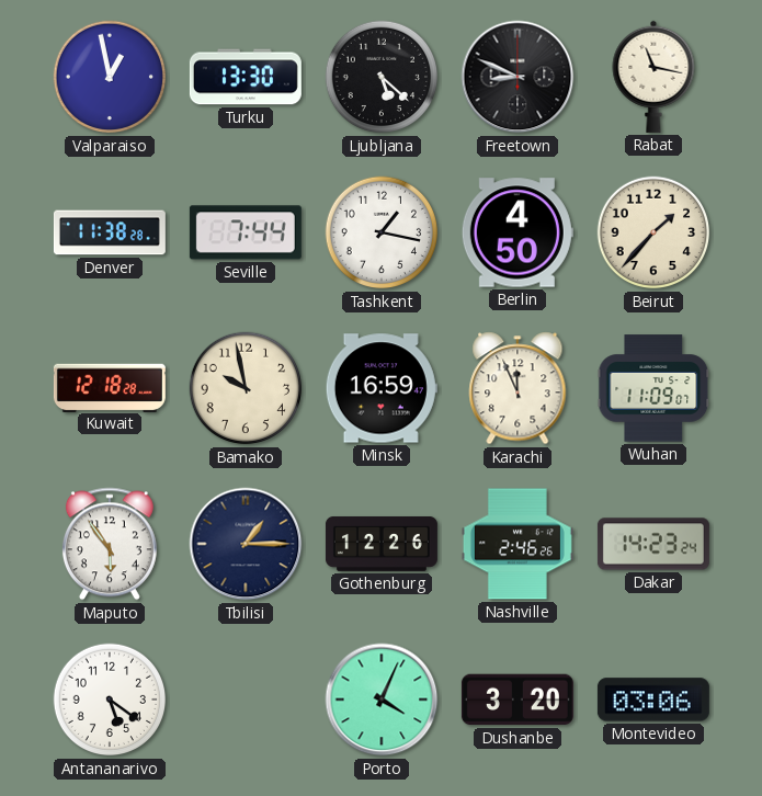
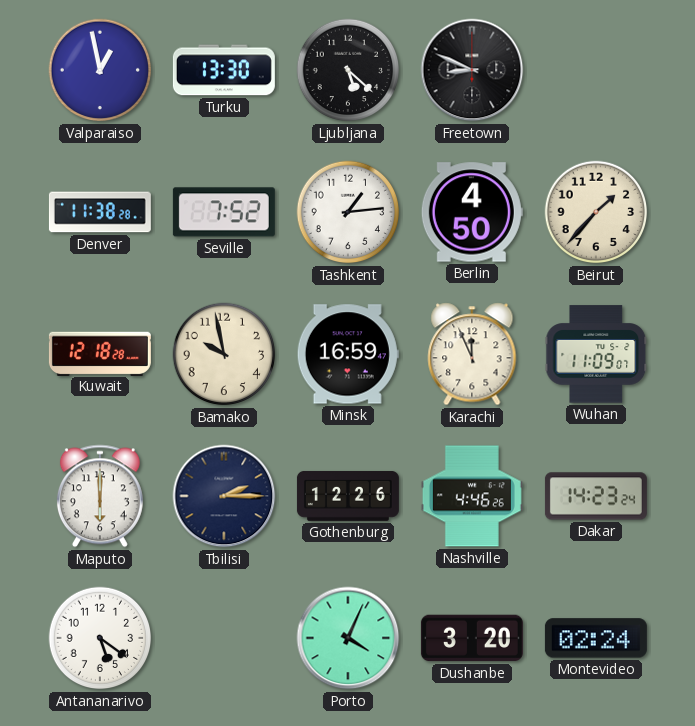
Rabat: 11:17 -> none
Seville: 7:44 -> 7:52
Tashkent: 1:17 -> 1:14
Maputo: 5:54 -> 6:00
Tbilisi: 1:15 -> 2:15
Nashville: 2:46 -> 4:46
Montevideo: 03:06 -> 02:24
